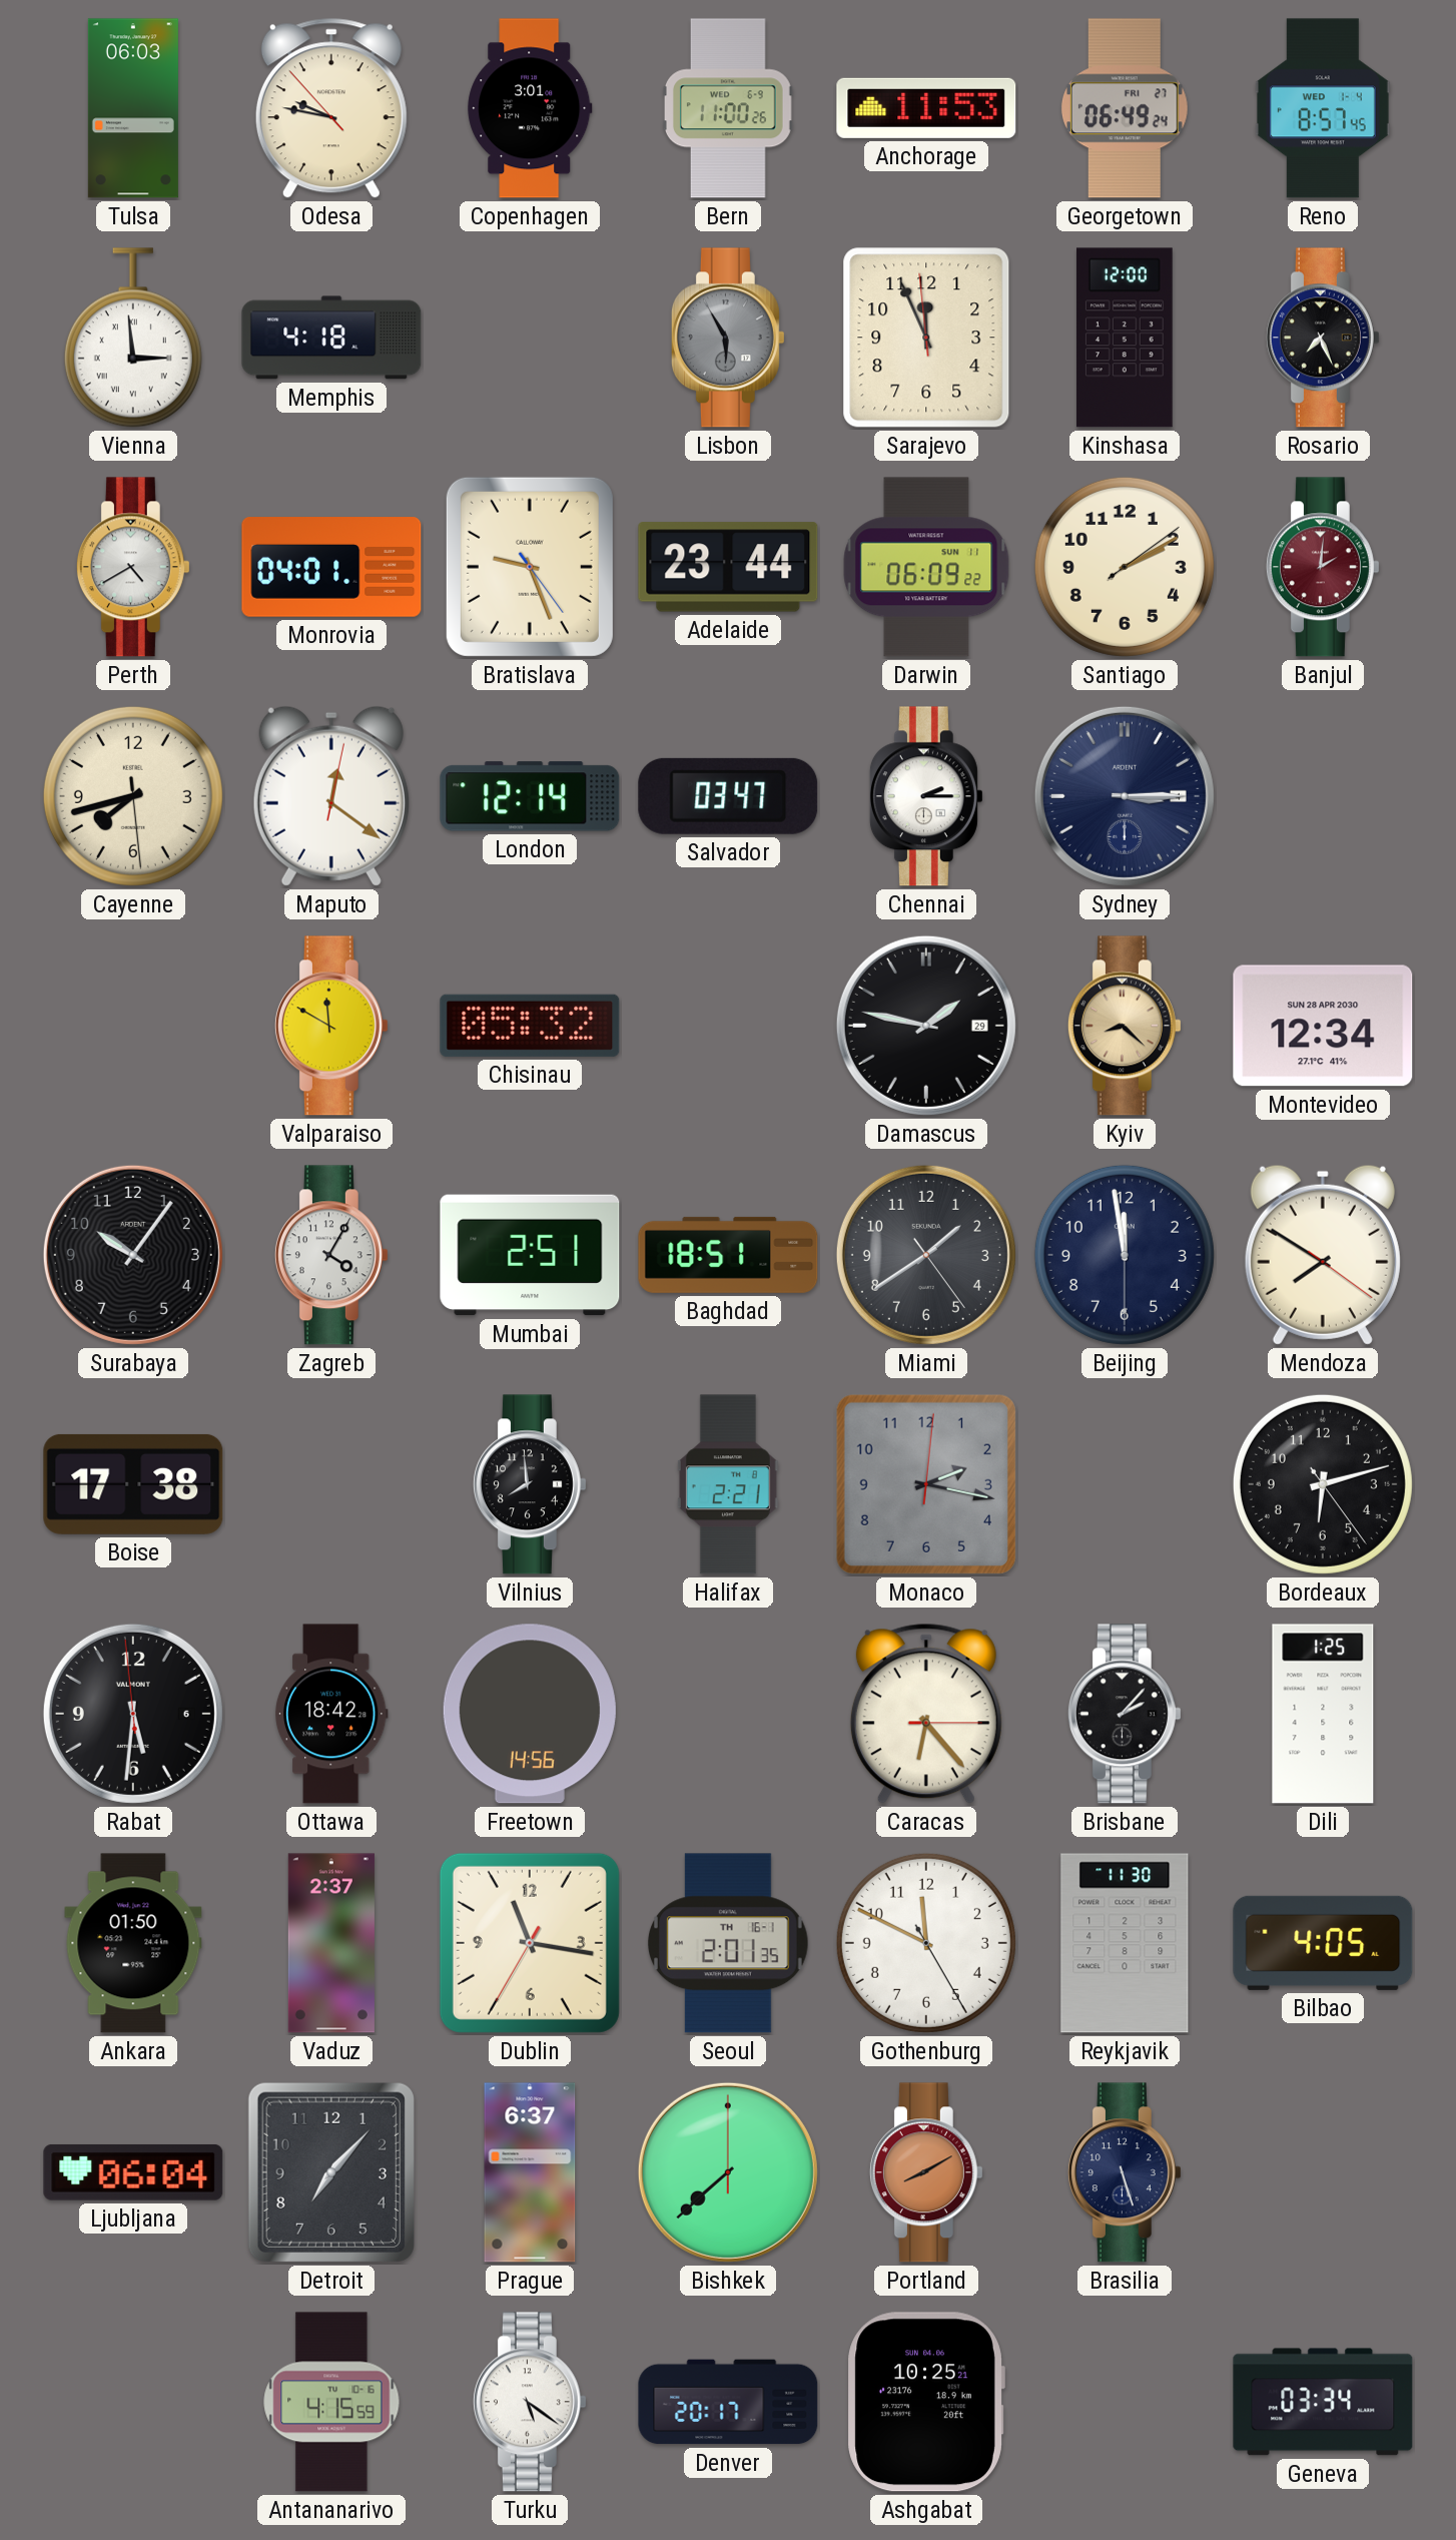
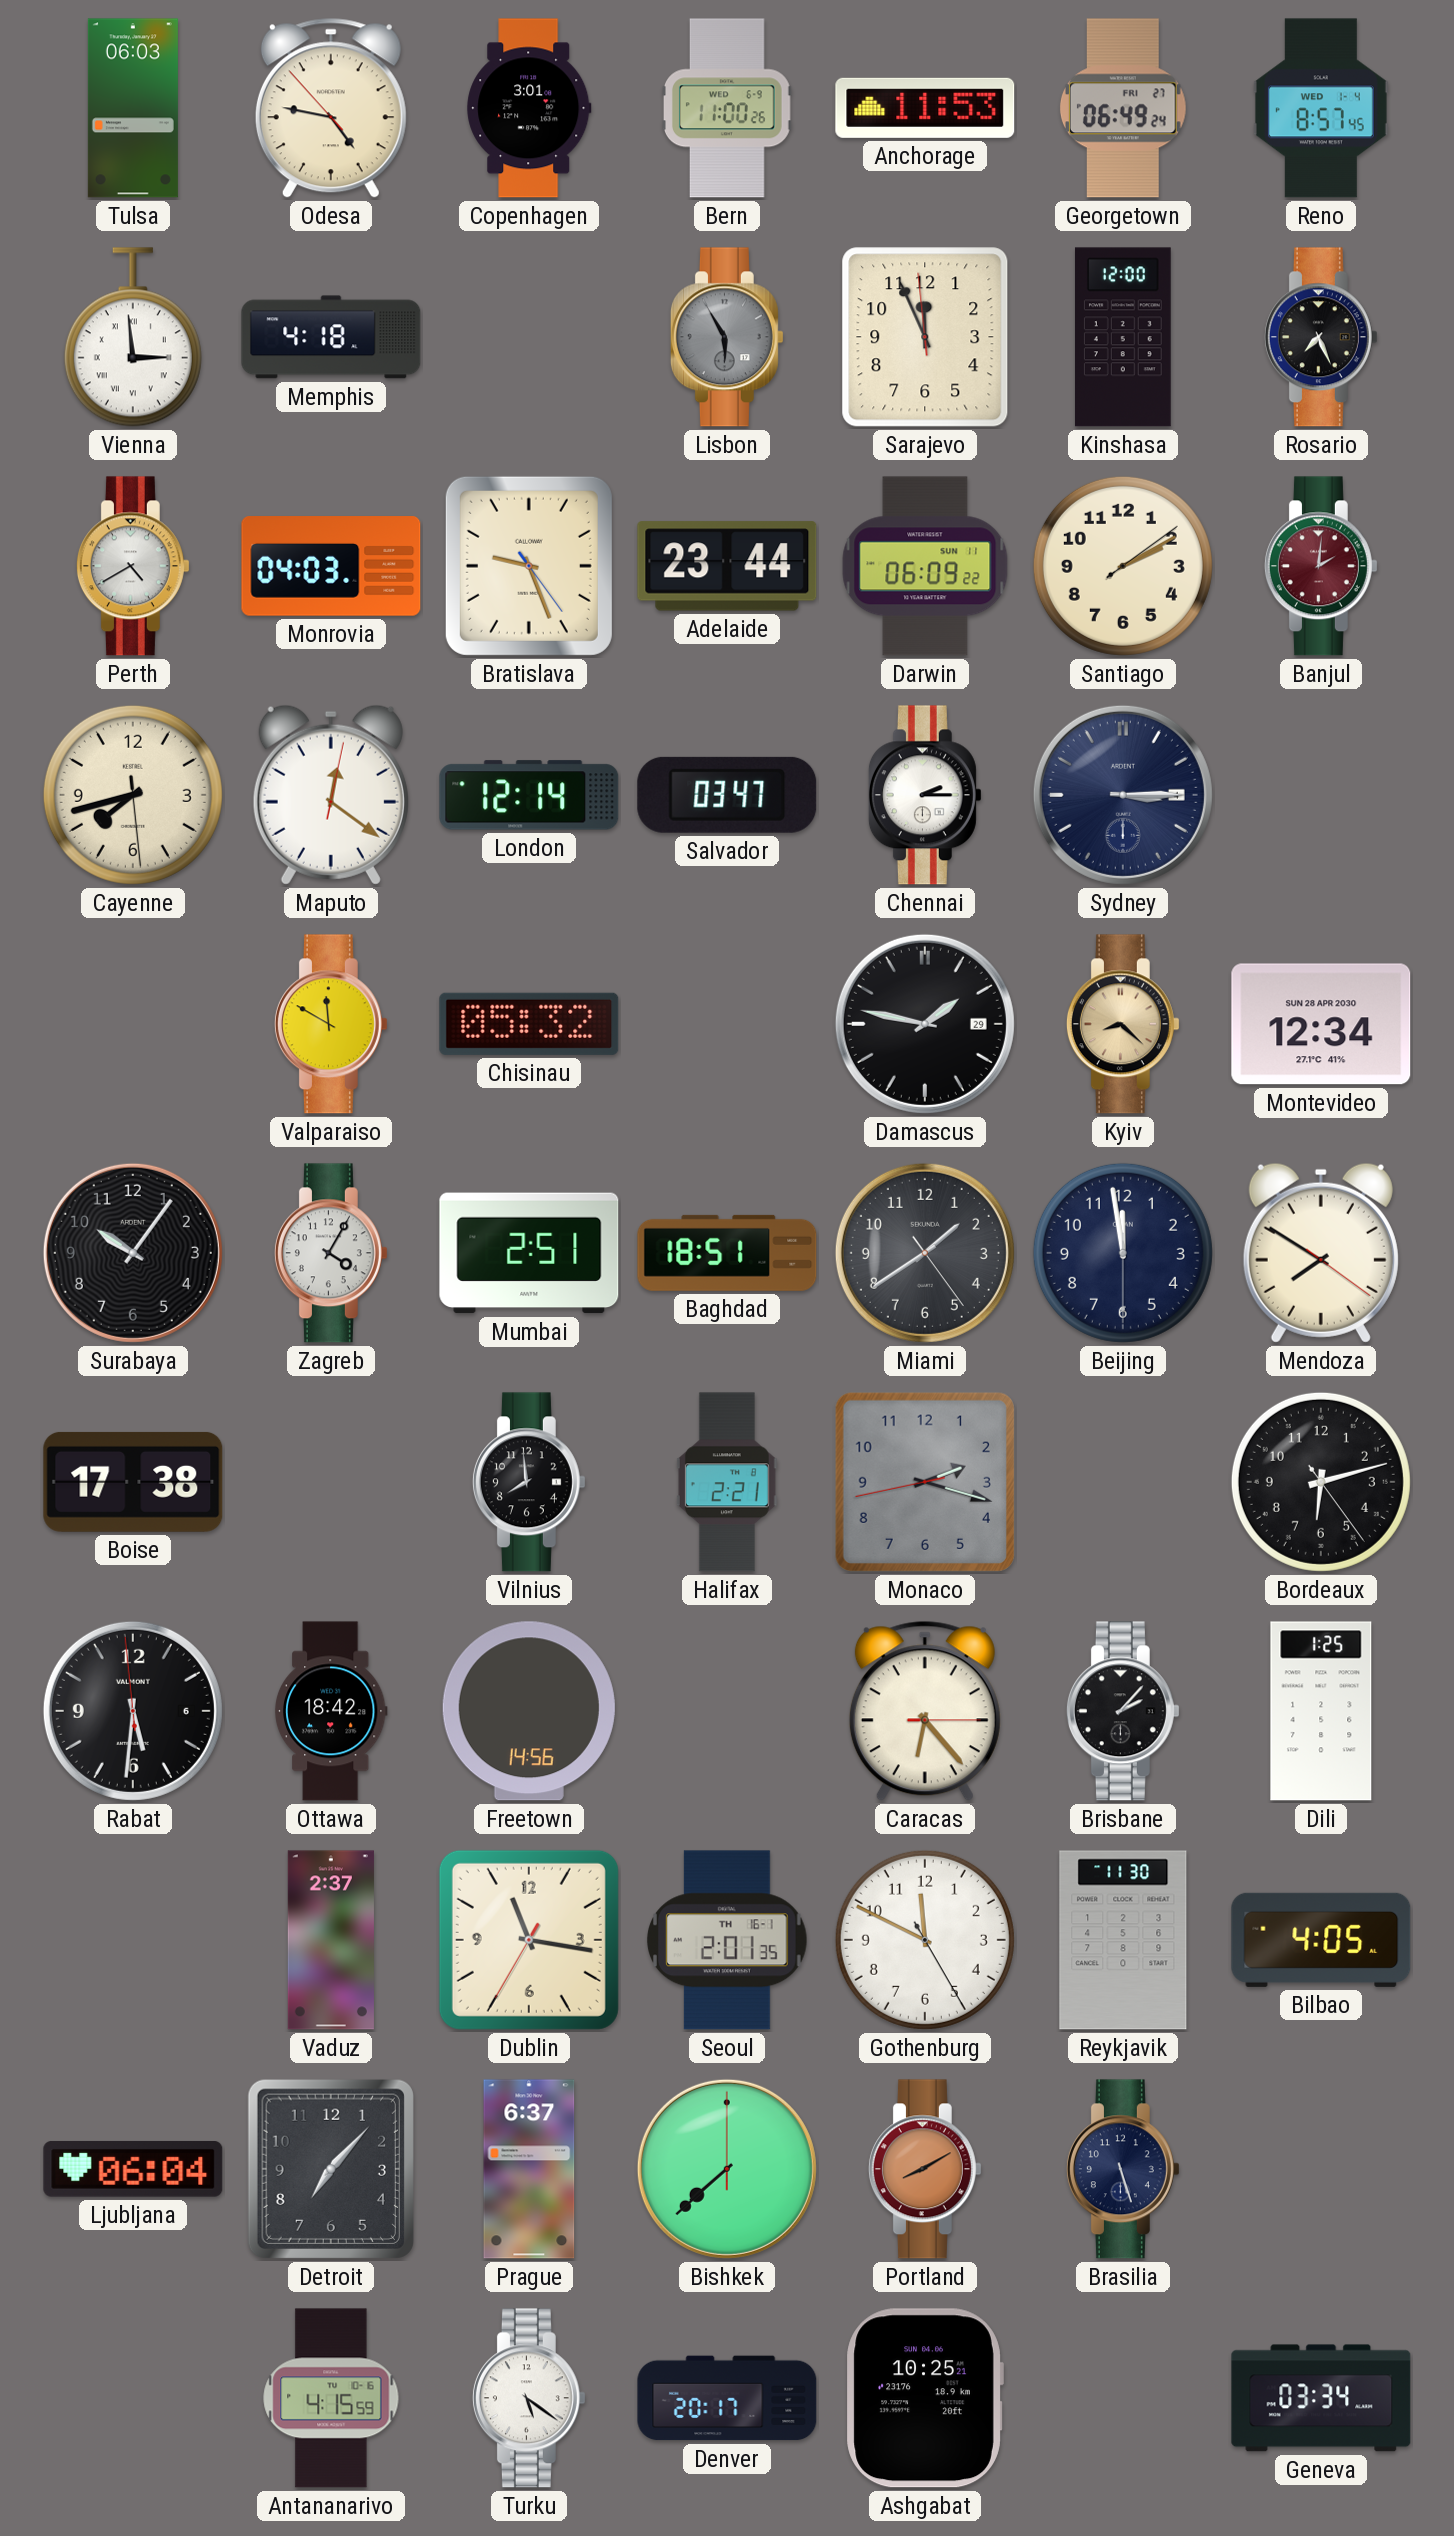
Odesa: 9:46 -> 4:46
Monrovia: 04:01 -> 04:03
Monaco: 2:17:01 -> 2:17:43
Ankara: 01:50 -> none
